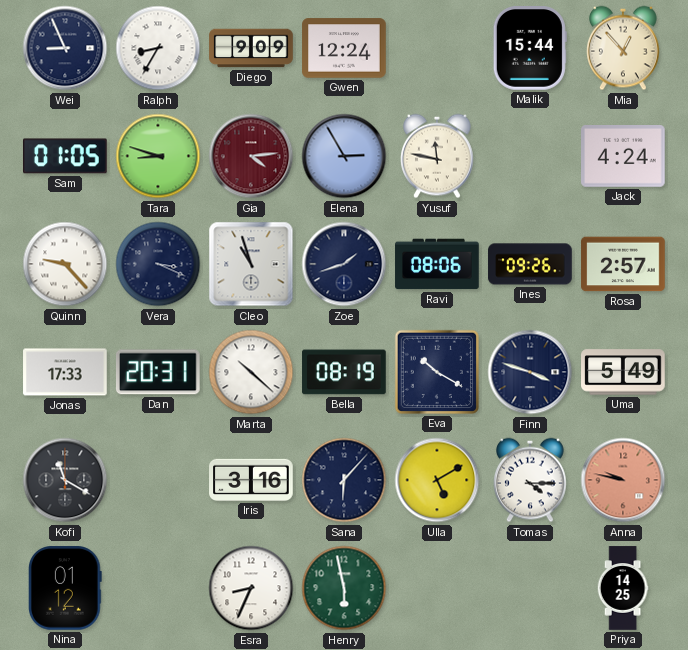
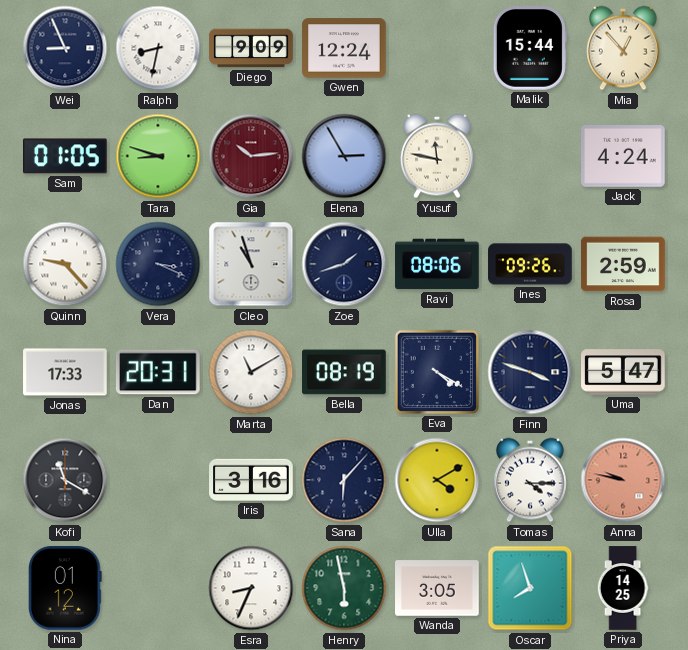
Ralph: 8:35 -> 8:32
Gia: 4:14 -> 10:14
Rosa: 2:57 -> 2:59
Marta: 10:22 -> 11:10
Eva: 10:20 -> 4:20
Uma: 5:49 -> 5:47
Ulla: 5:10 -> 4:10
Wanda: none -> 3:05
Oscar: none -> 7:57
